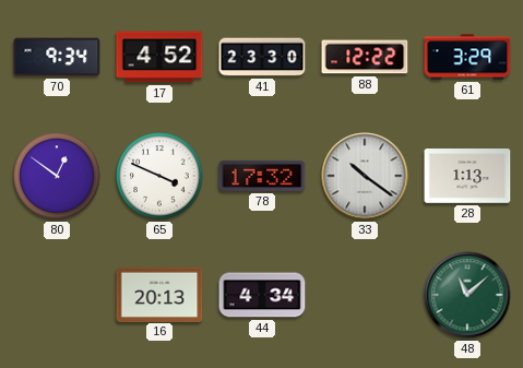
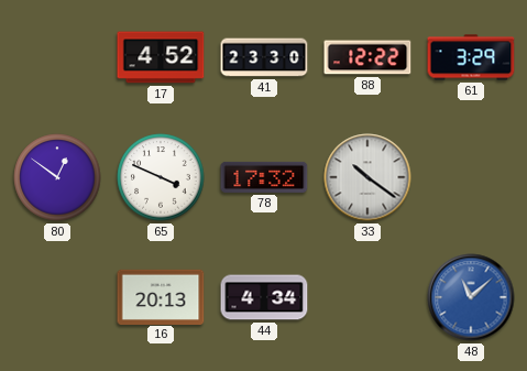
70: 9:34 -> none
28: 1:13 -> none
48 dial: green -> blue
